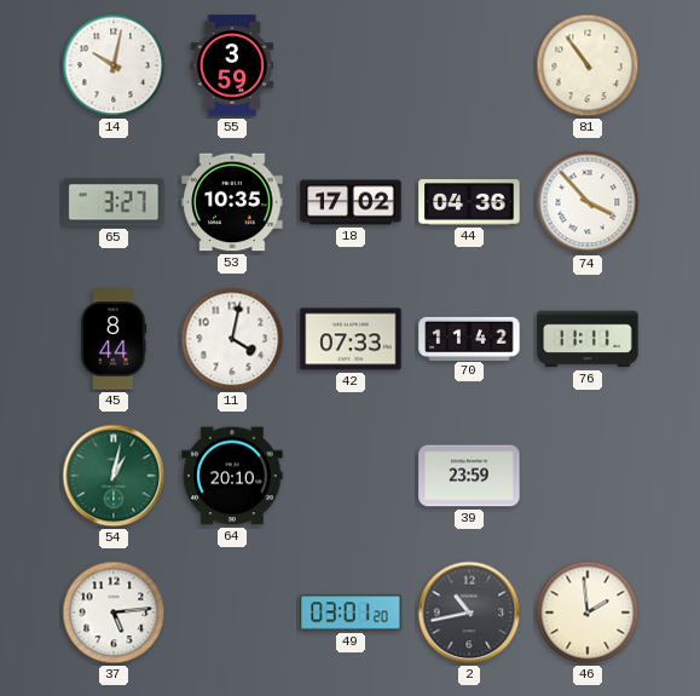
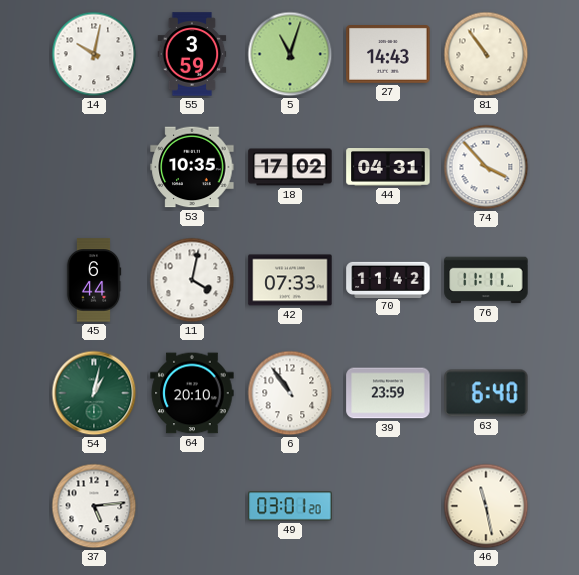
5: none -> 11:03
27: none -> 14:43
65: 3:27 -> none
44: 04:36 -> 04:31
45: 8:44 -> 6:44
6: none -> 10:54
63: none -> 6:40
2: 10:43 -> none
46: 1:59 -> 11:28
